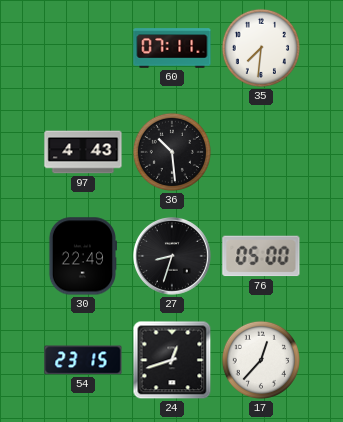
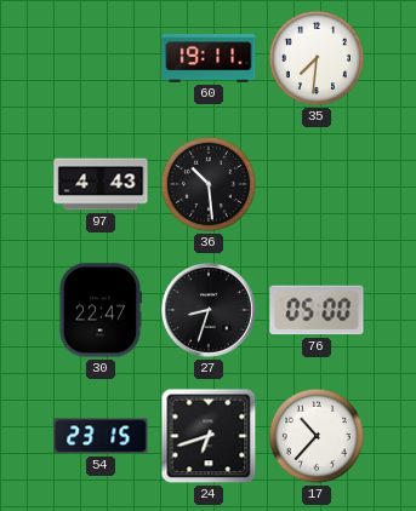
60: 07:11 -> 19:11
30: 22:49 -> 22:47
24: 12:42 -> 6:42
17: 12:37 -> 10:37
